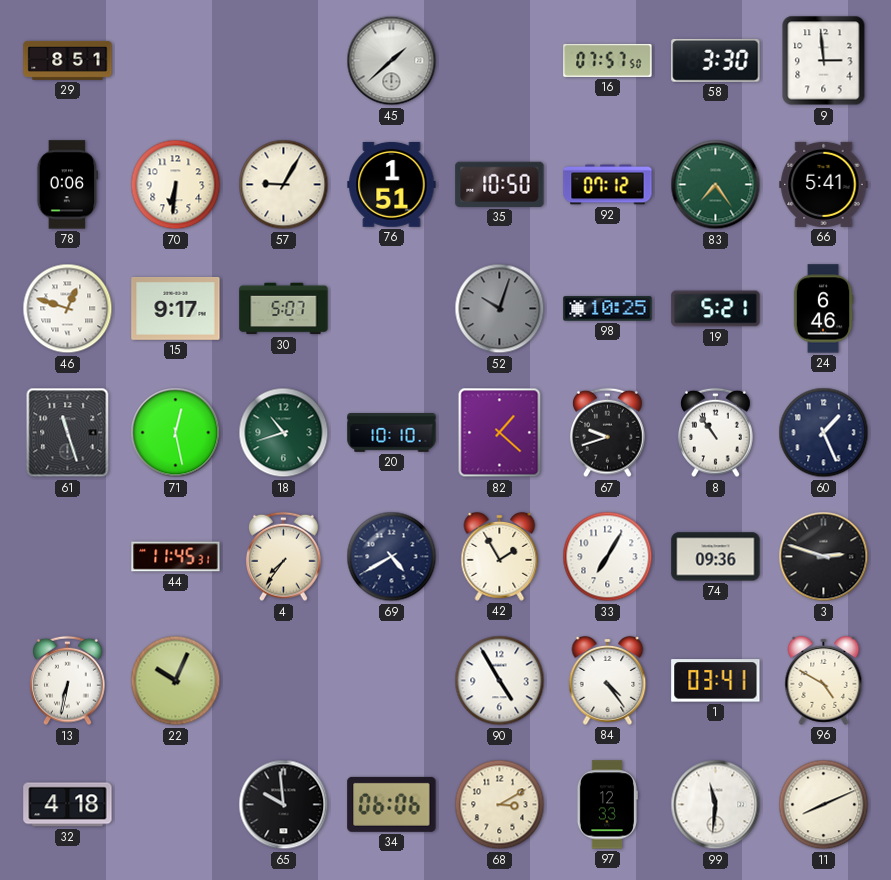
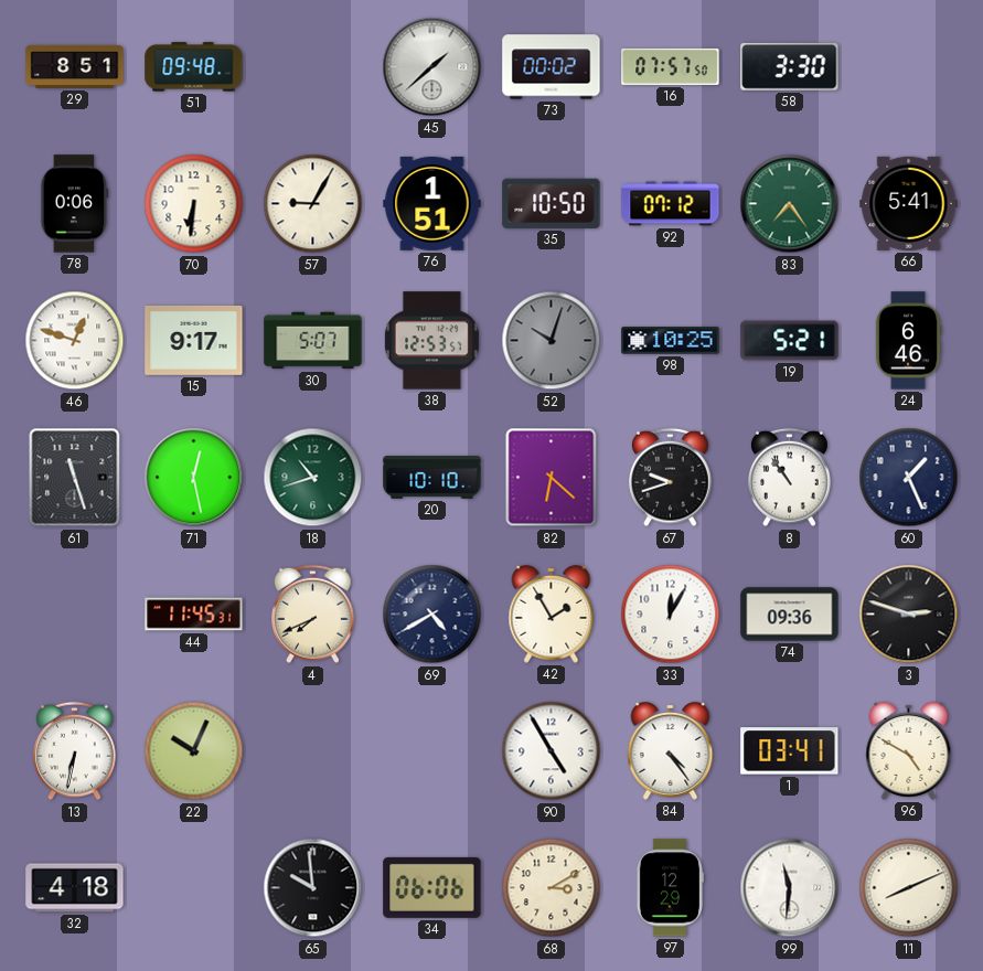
51: none -> 09:48
73: none -> 00:02
9: 2:59 -> none
38: none -> 12:53
82: 1:22 -> 6:22
4: 7:36 -> 7:41
33: 7:05 -> 12:05
97: 12:33 -> 12:29
